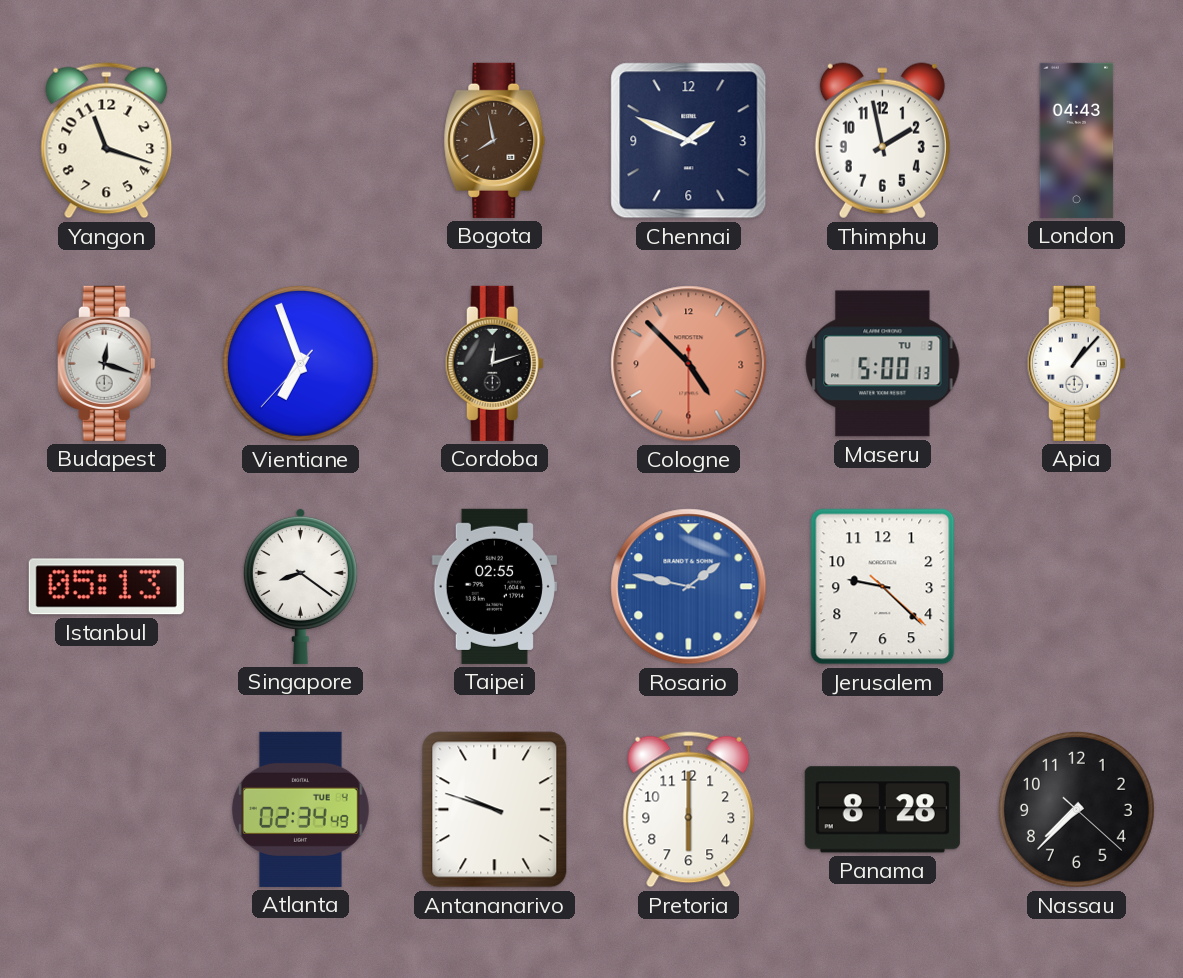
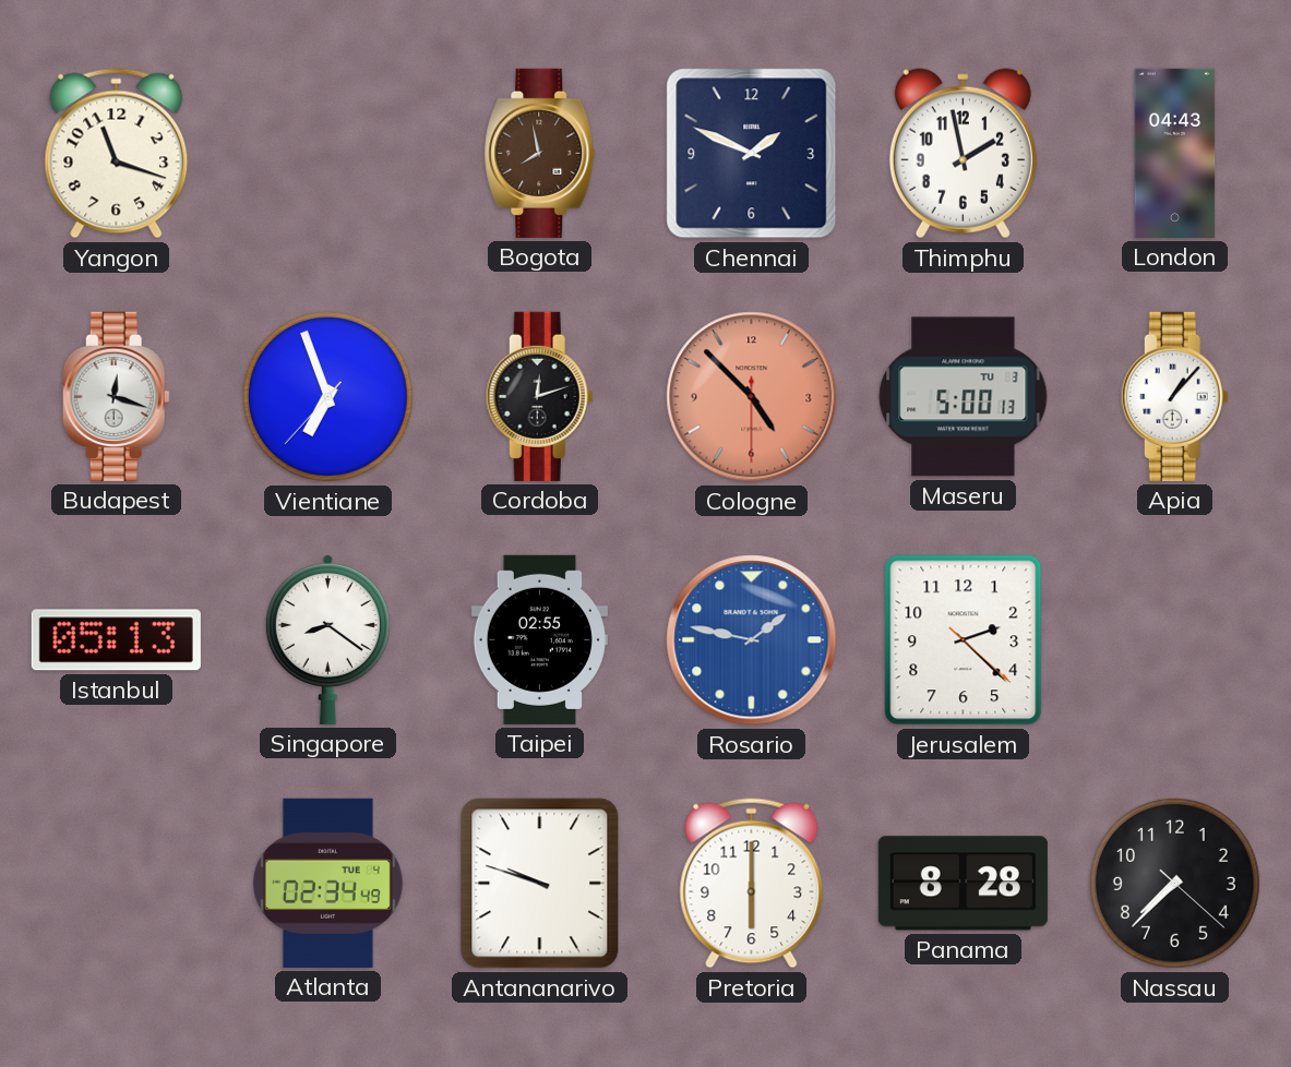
Jerusalem: 9:22 -> 2:22
